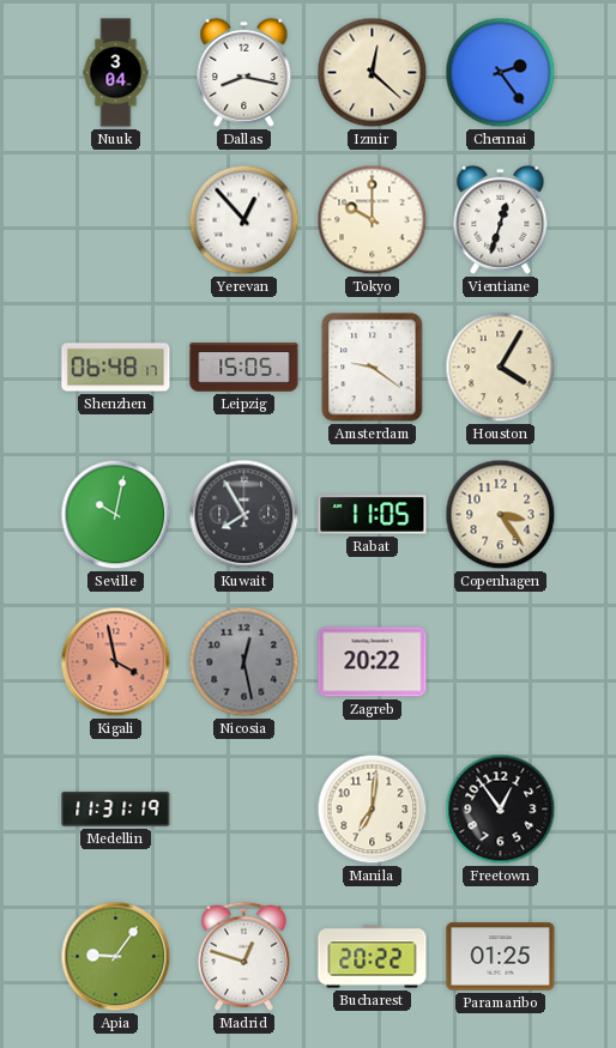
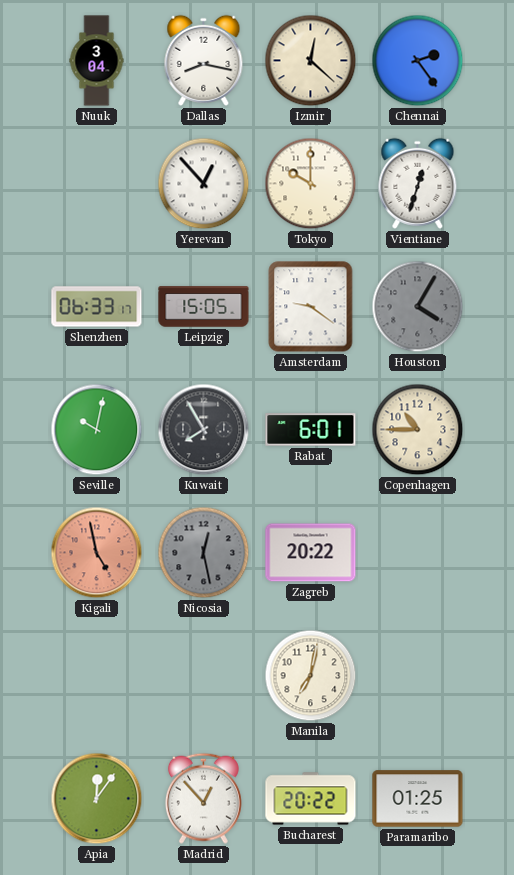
Shenzhen: 06:48 -> 06:33
Houston dial: cream -> grey
Rabat: 11:05 -> 6:01
Copenhagen: 3:24 -> 10:45
Kigali: 3:58 -> 4:58
Medellin: 11:31 -> none
Manila: 7:01 -> 7:02
Freetown: 12:54 -> none
Apia: 9:06 -> 12:06
Madrid: 12:48 -> 12:53
